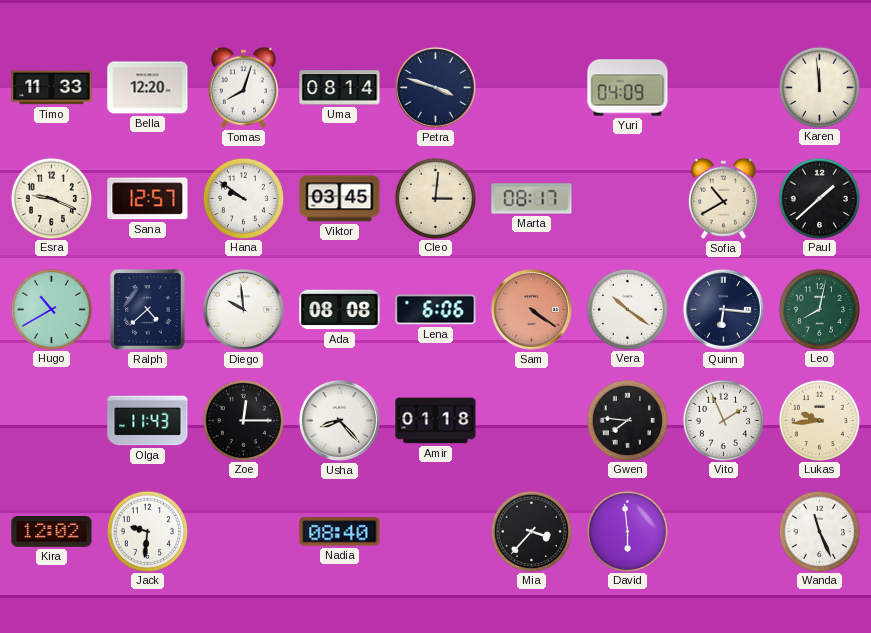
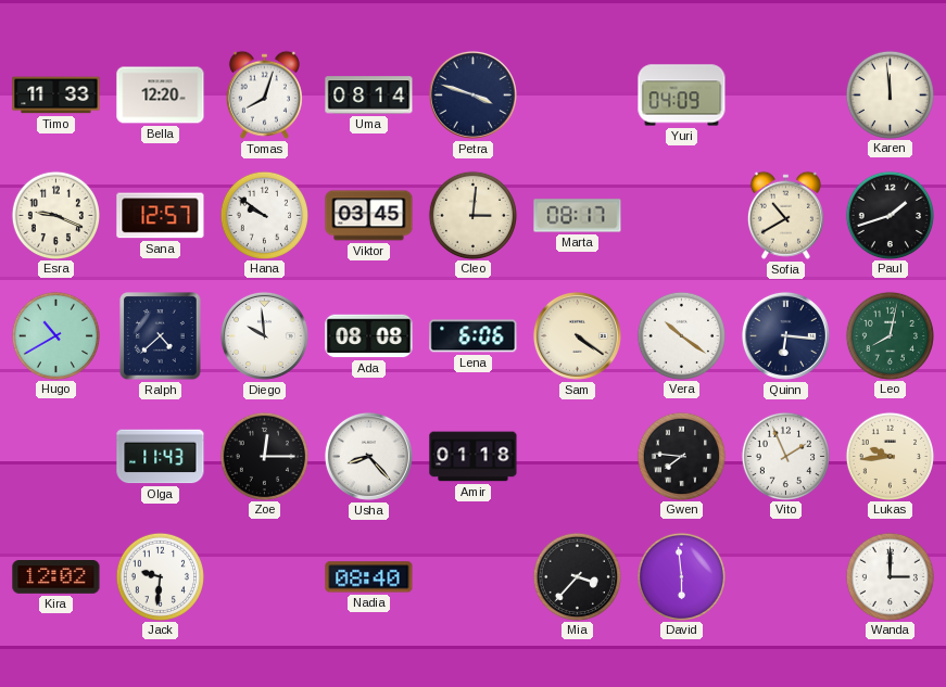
Paul: 1:38 -> 1:42
Sam dial: salmon -> cream
Wanda: 11:26 -> 3:00
